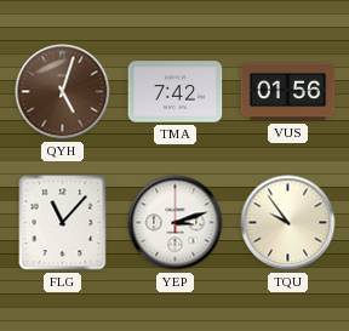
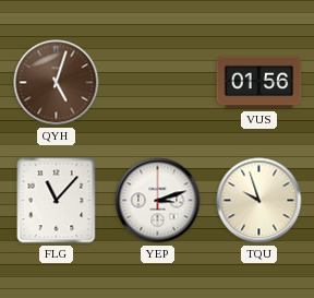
TMA: 7:42 -> none
TQU: 9:54 -> 9:57
